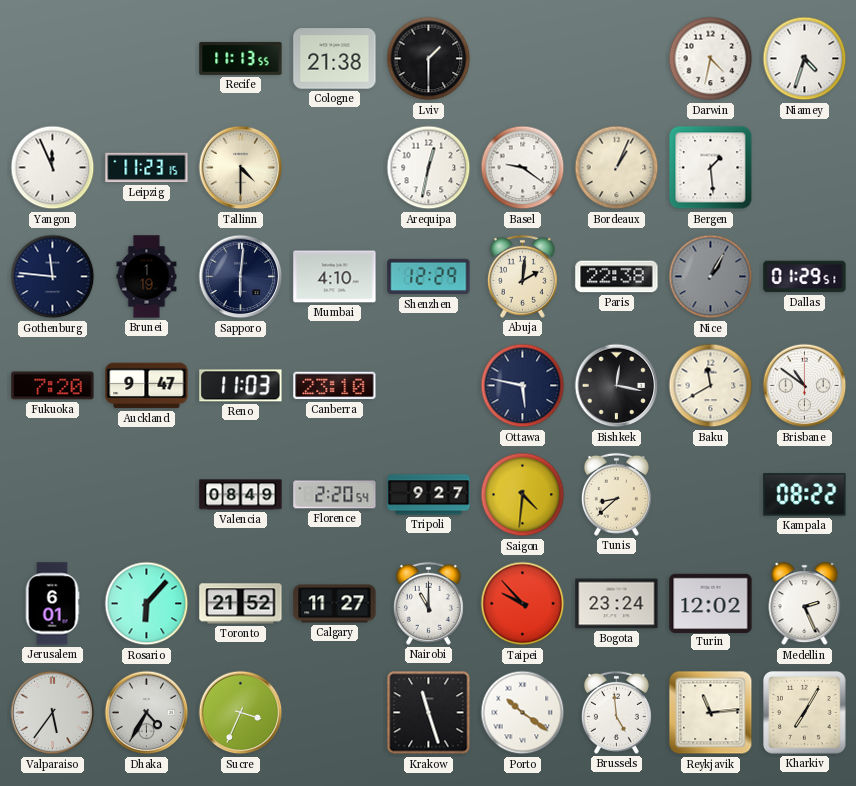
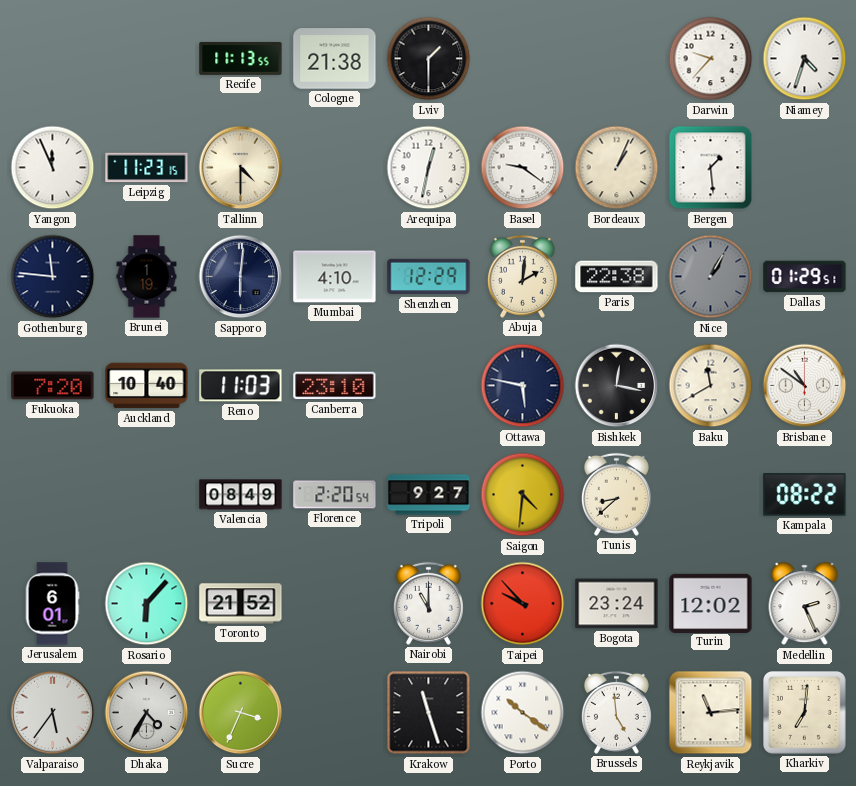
Darwin: 4:32 -> 9:37
Auckland: 9:47 -> 10:40
Calgary: 11:27 -> none
Kharkiv: 7:05 -> 7:01
